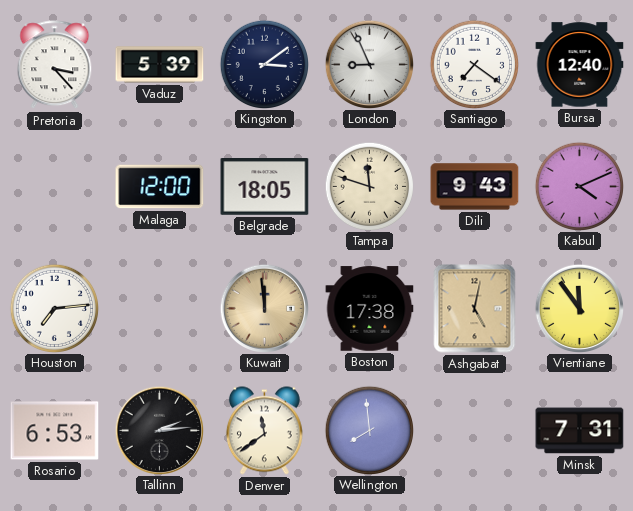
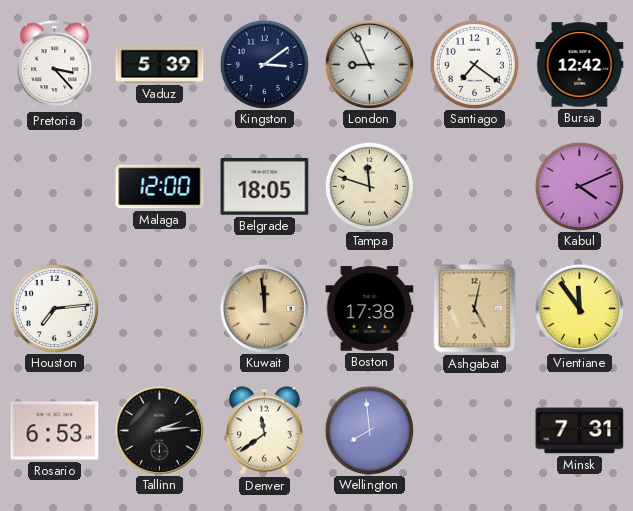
Bursa: 12:40 -> 12:42
Dili: 9:43 -> none
